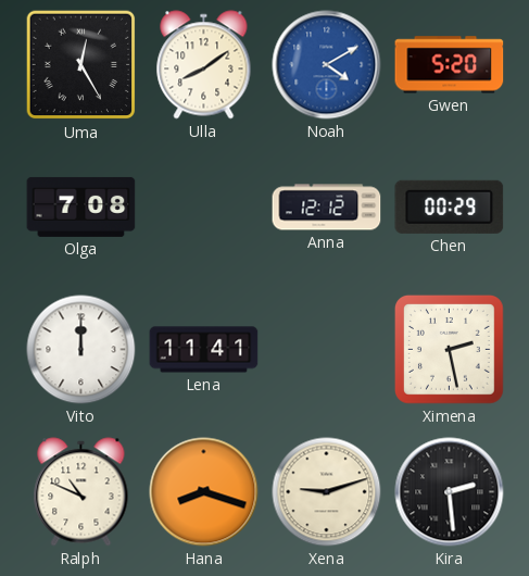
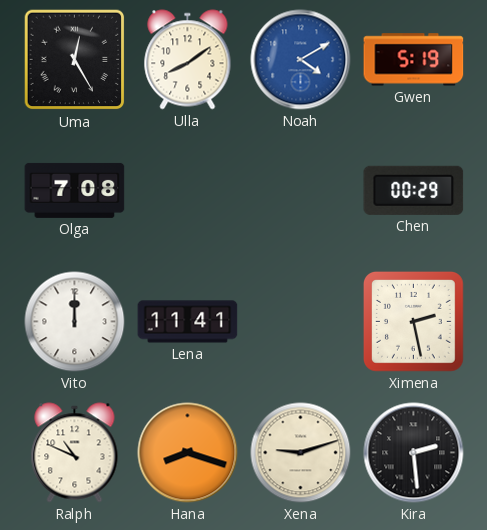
Gwen: 5:20 -> 5:19
Anna: 12:12 -> none
